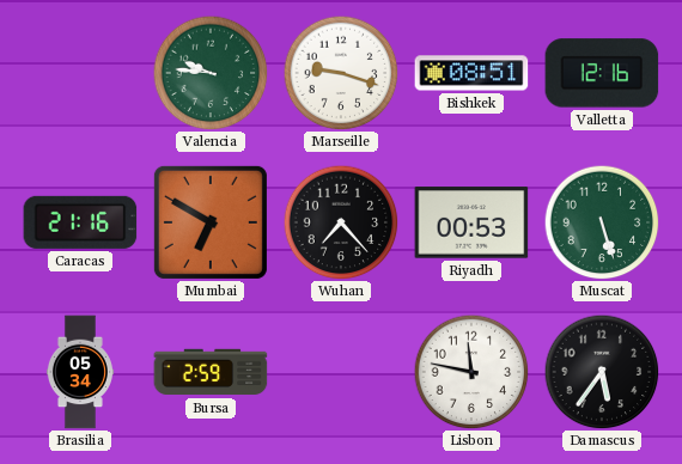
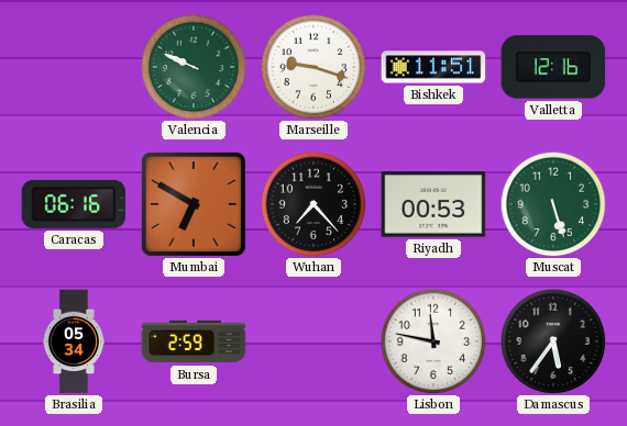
Valencia: 9:46 -> 9:49
Bishkek: 08:51 -> 11:51
Caracas: 21:16 -> 06:16
